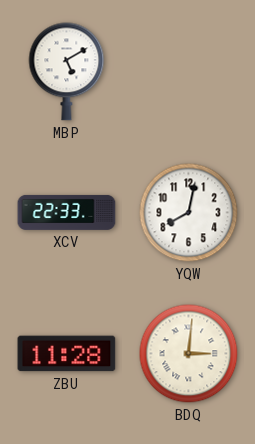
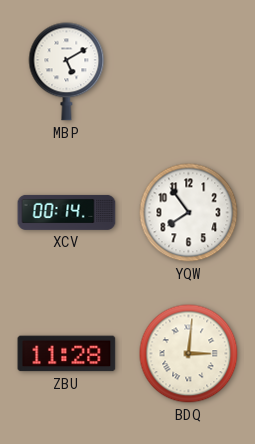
XCV: 22:33 -> 00:14
YQW: 8:02 -> 7:54
